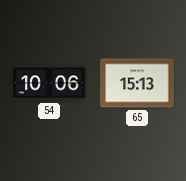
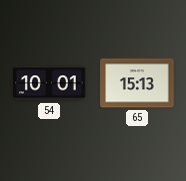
54: 10:06 -> 10:01
